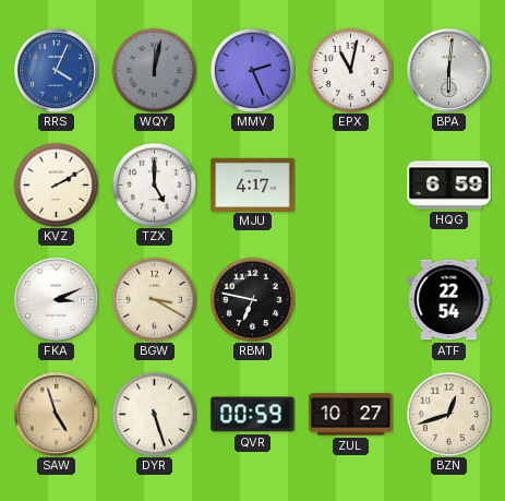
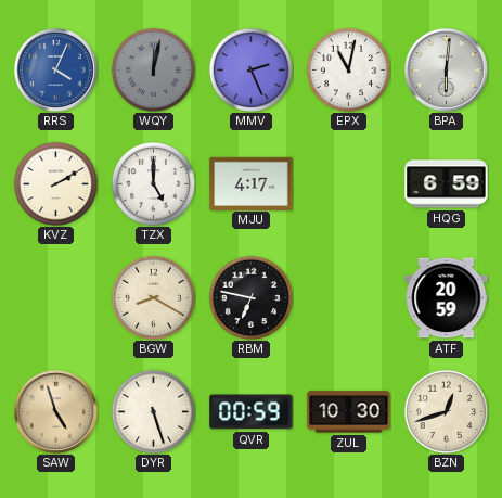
FKA: 3:11 -> none
BGW: 3:20 -> 8:20
ATF: 22:54 -> 20:59
ZUL: 10:27 -> 10:30
